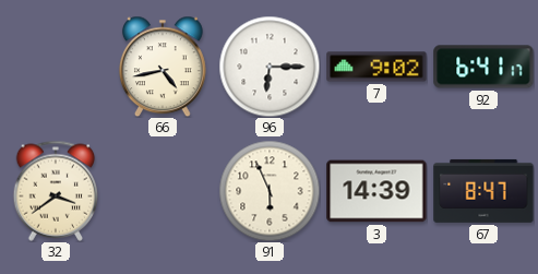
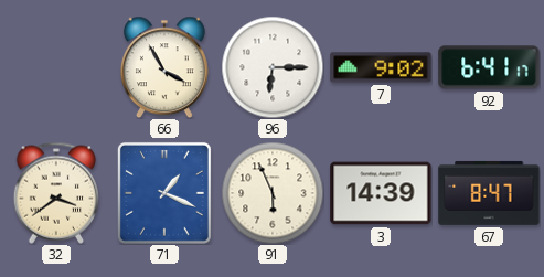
66: 4:43 -> 3:55
71: none -> 1:19
